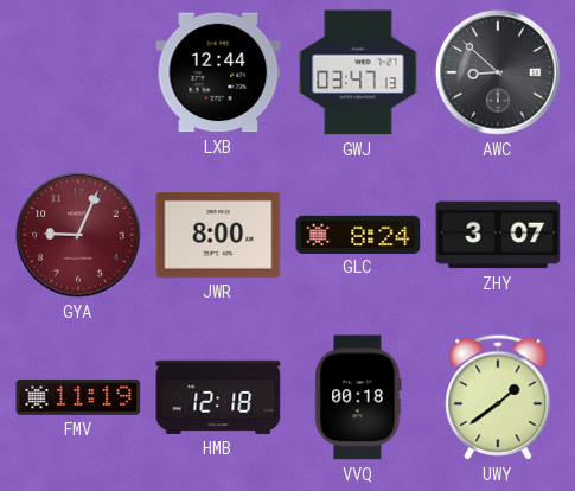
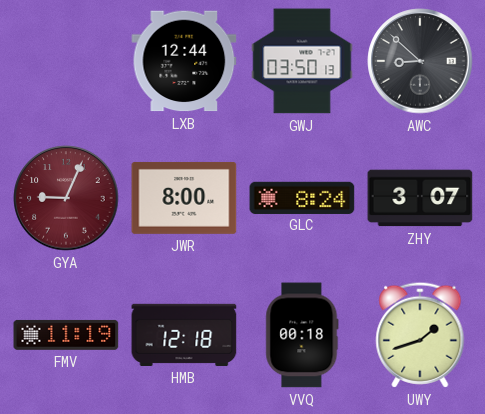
GWJ: 03:47 -> 03:50
UWY: 1:39 -> 1:42
